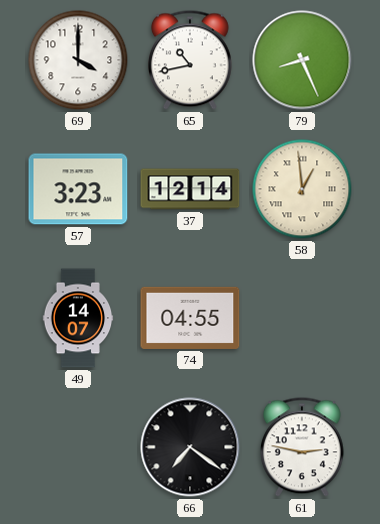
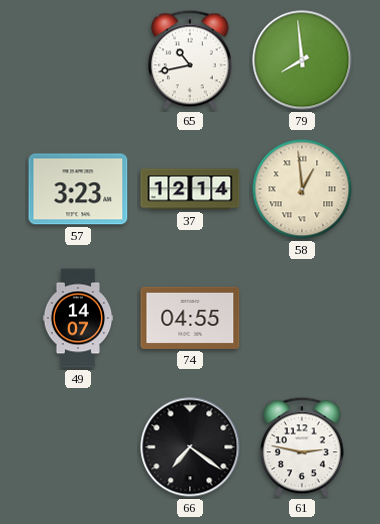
69: 4:00 -> none
79: 8:26 -> 7:59
